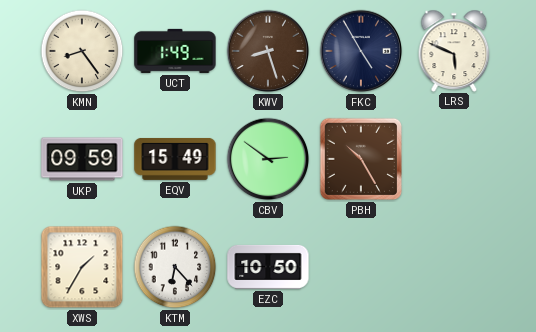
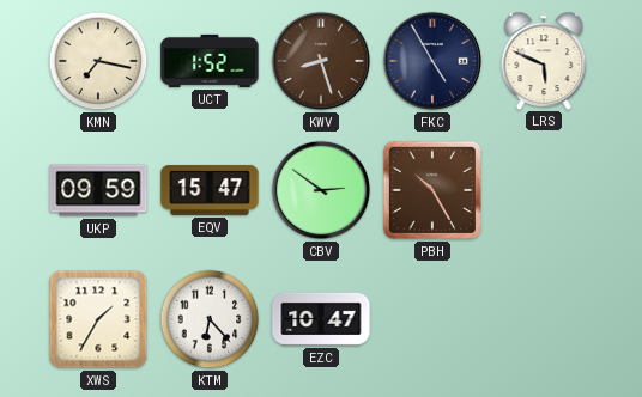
KMN: 8:24 -> 7:17
UCT: 1:49 -> 1:52
EQV: 15:49 -> 15:47
EZC: 10:50 -> 10:47
